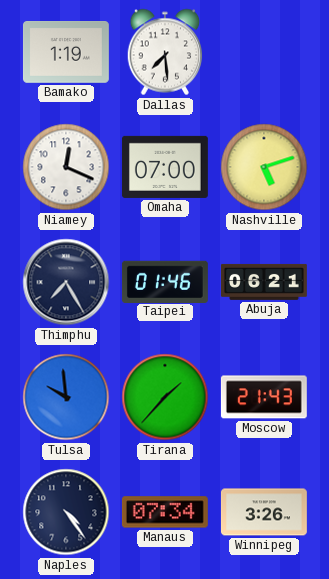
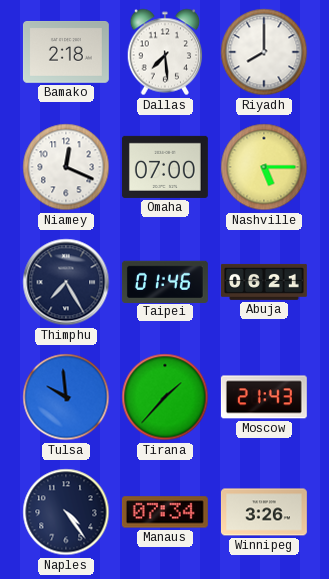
Bamako: 1:19 -> 2:18
Riyadh: none -> 8:00
Nashville: 5:12 -> 5:15
